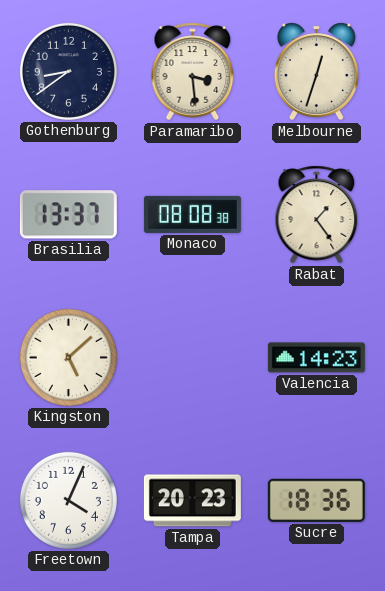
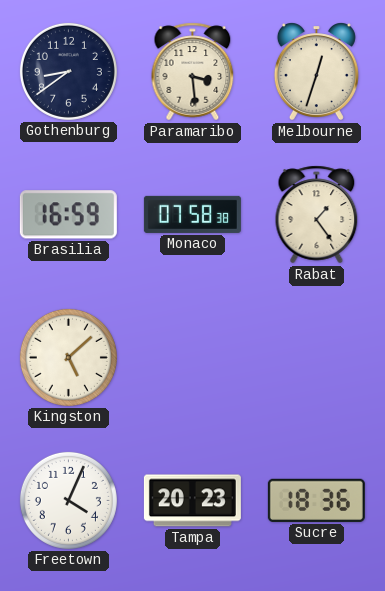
Brasilia: 13:37 -> 16:59
Monaco: 08:08 -> 07:58
Valencia: 14:23 -> none
